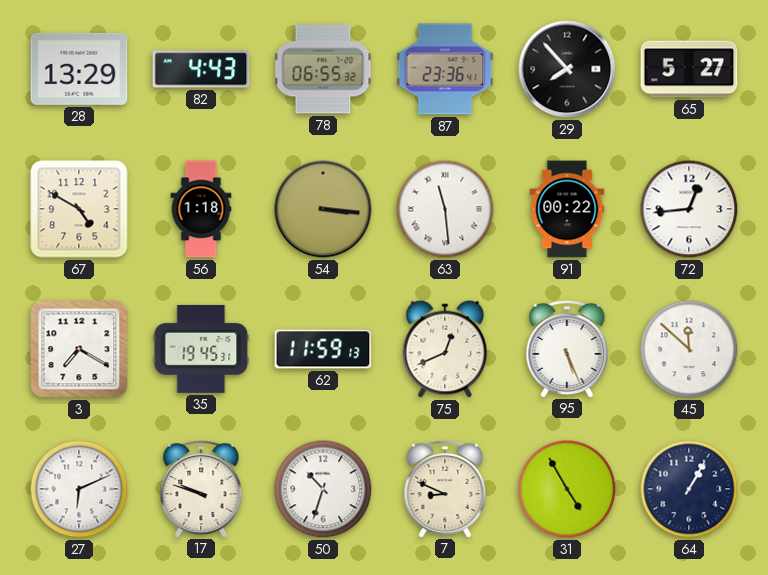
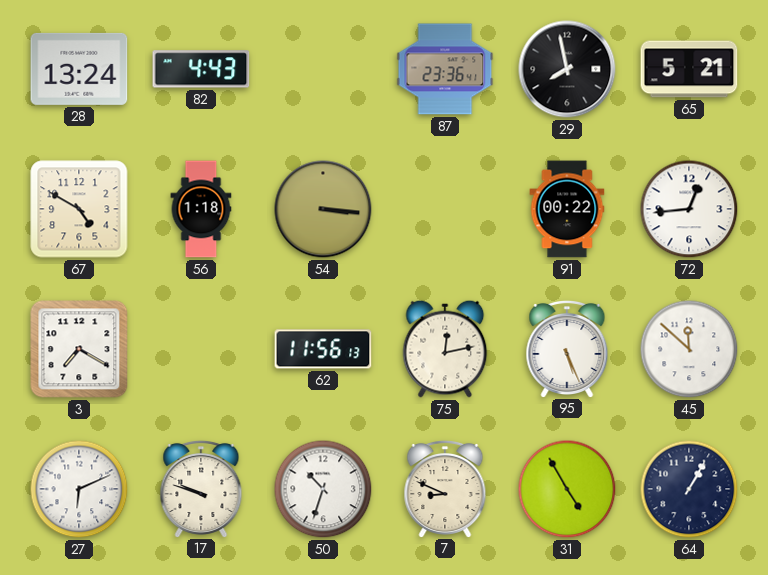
28: 13:29 -> 13:24
78: 06:55 -> none
29: 7:53 -> 7:58
65: 5:27 -> 5:21
63: 11:29 -> none
35: 19:45 -> none
62: 11:59 -> 11:56
75: 12:41 -> 12:13
